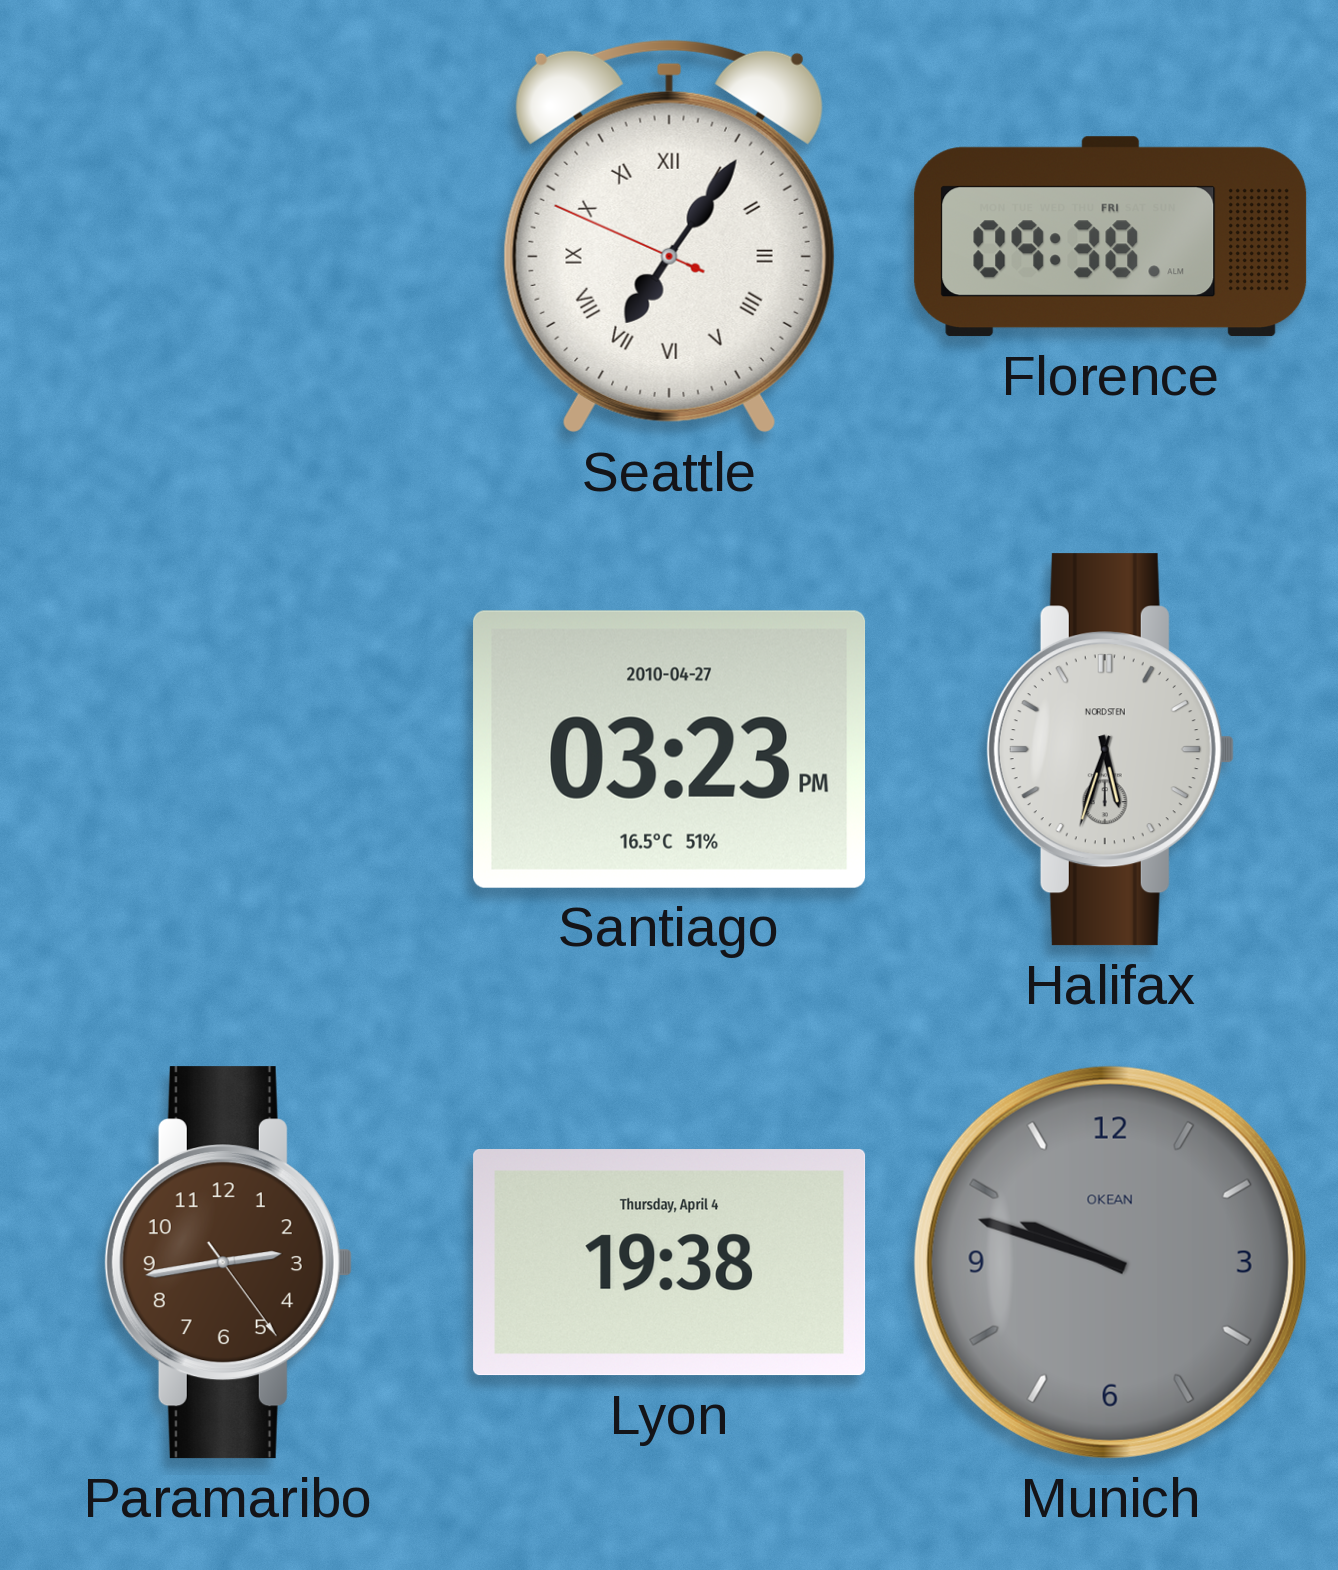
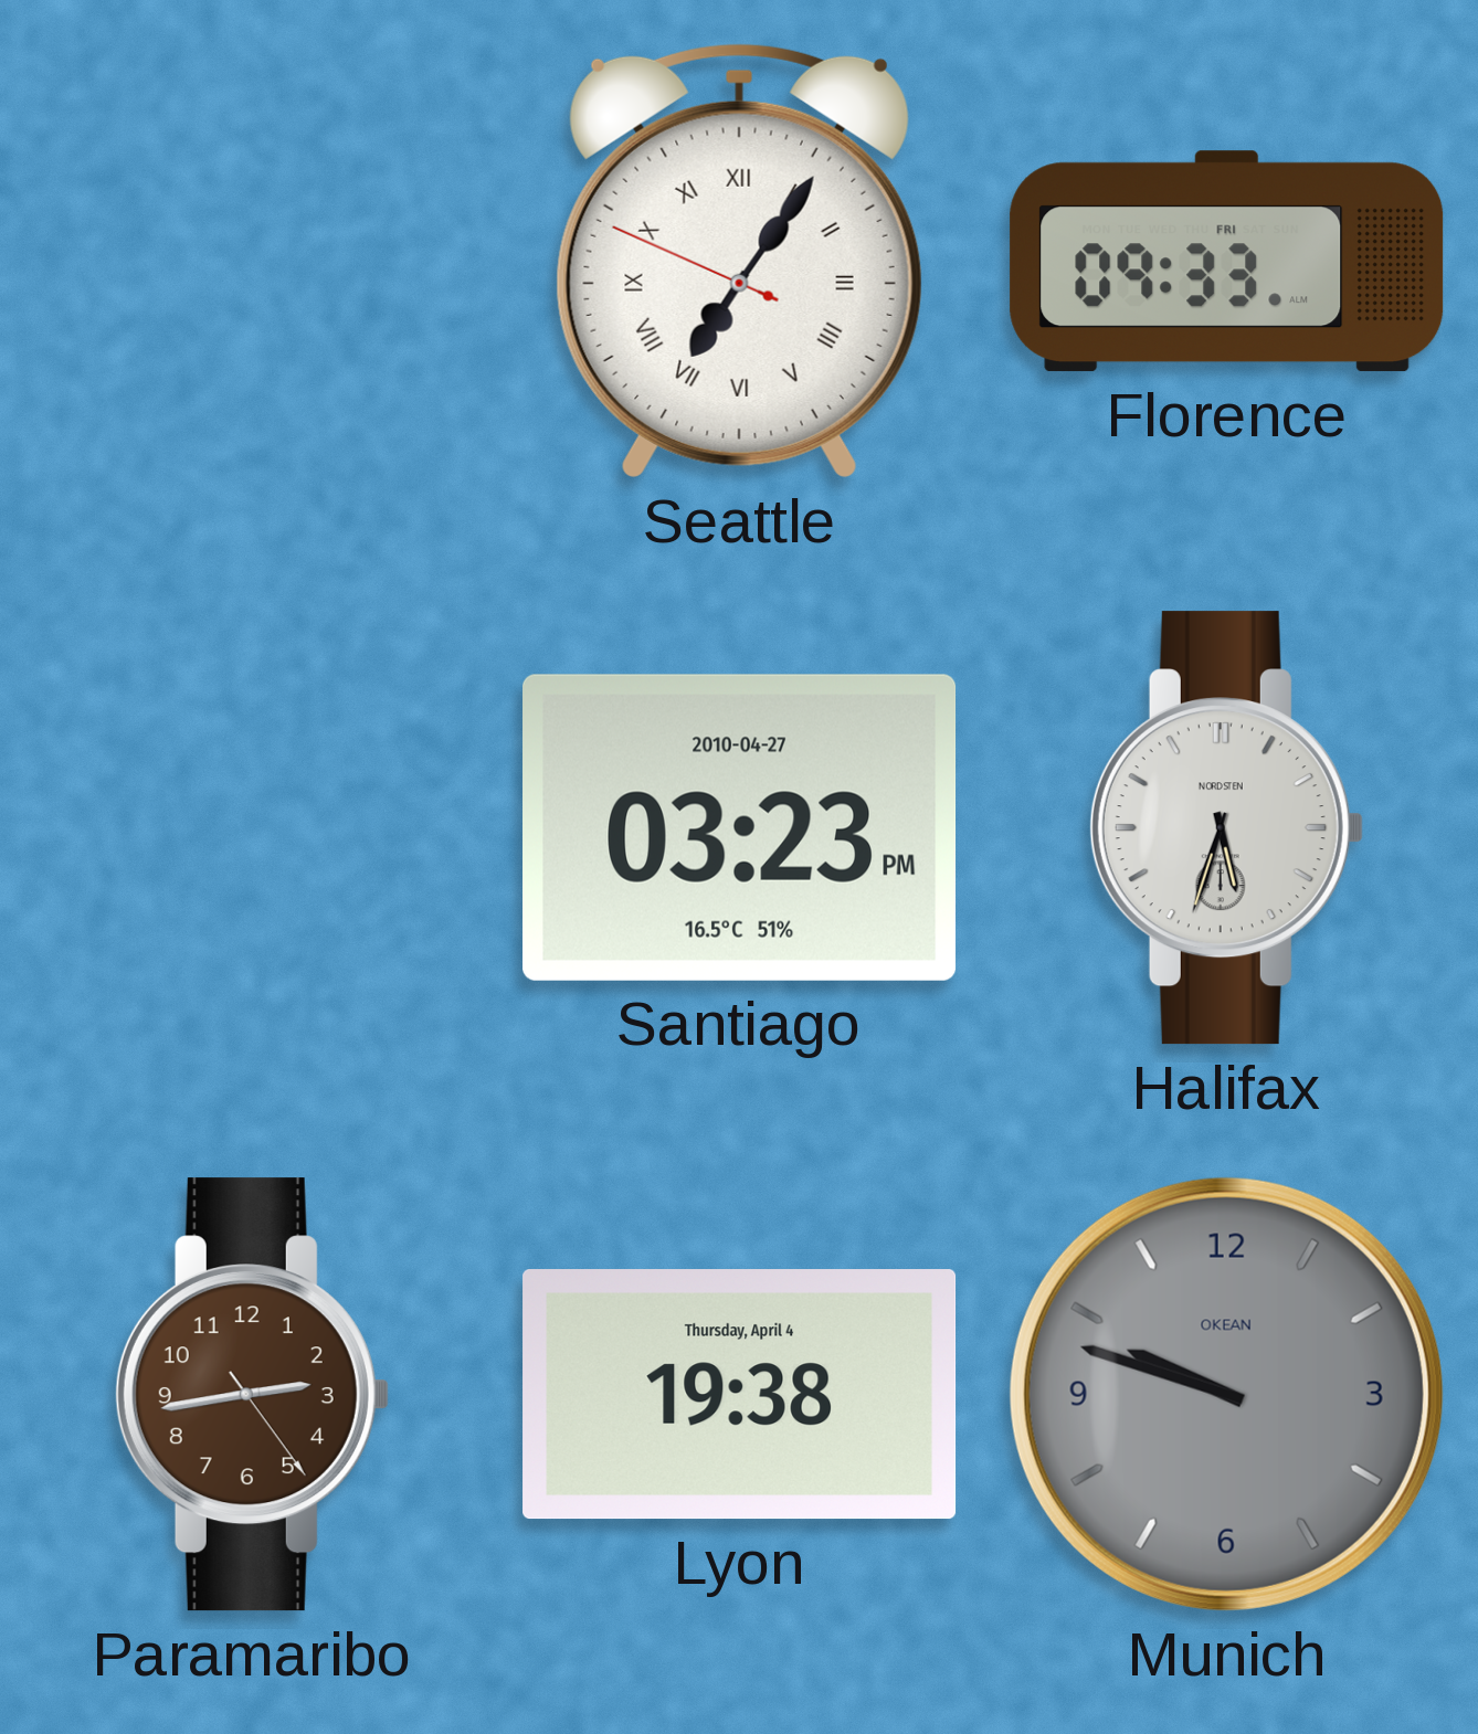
Florence: 09:38 -> 09:33
